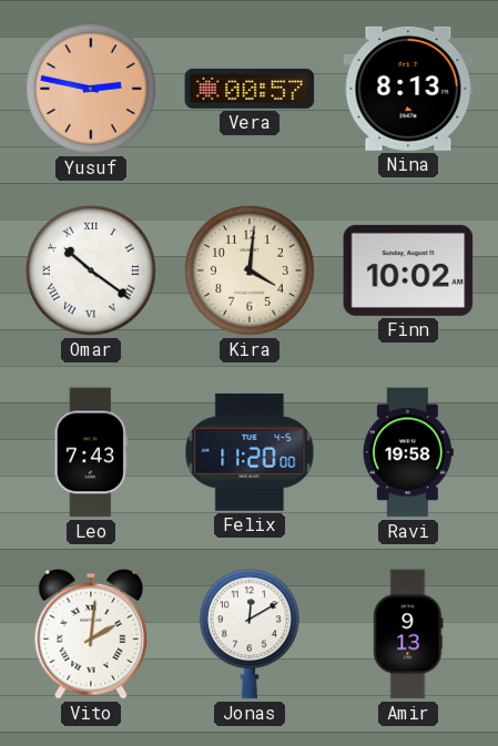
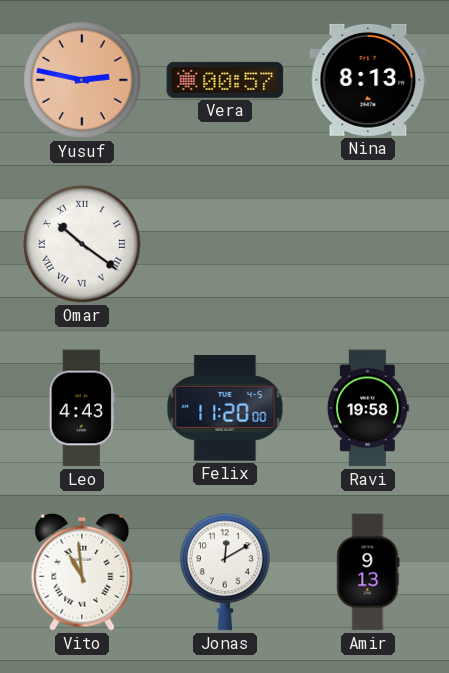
Kira: 4:01 -> none
Finn: 10:02 -> none
Leo: 7:43 -> 4:43
Vito: 2:01 -> 10:59
